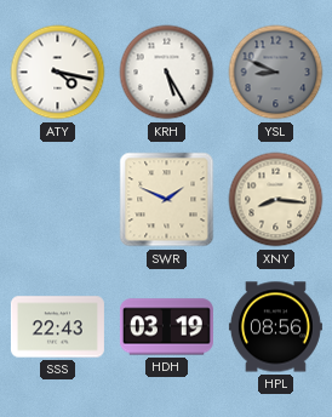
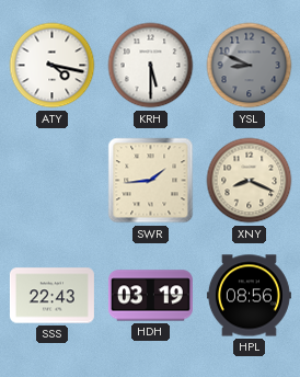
KRH: 5:25 -> 5:30
SWR: 1:49 -> 1:44
XNY: 8:16 -> 8:19
